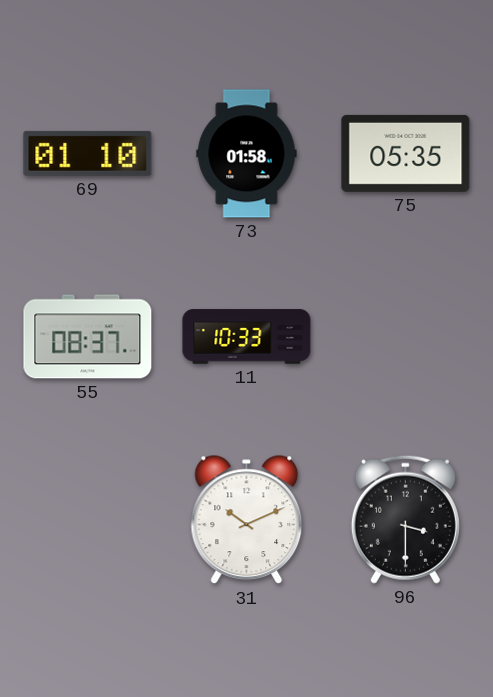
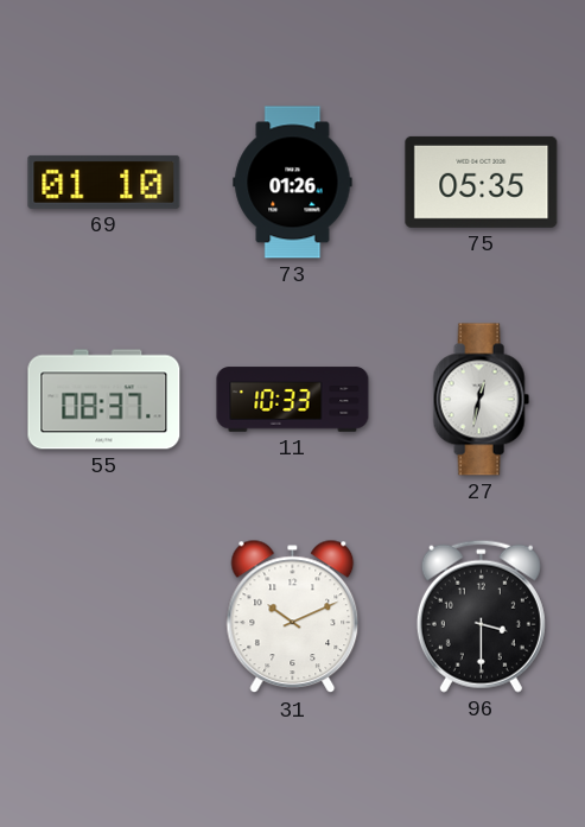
73: 01:58 -> 01:26
27: none -> 12:32
